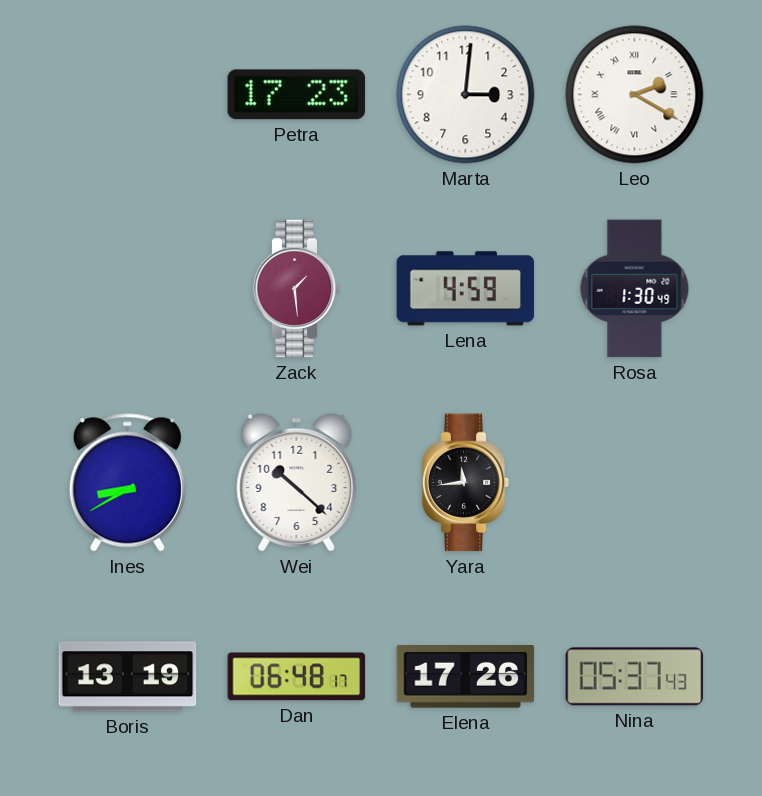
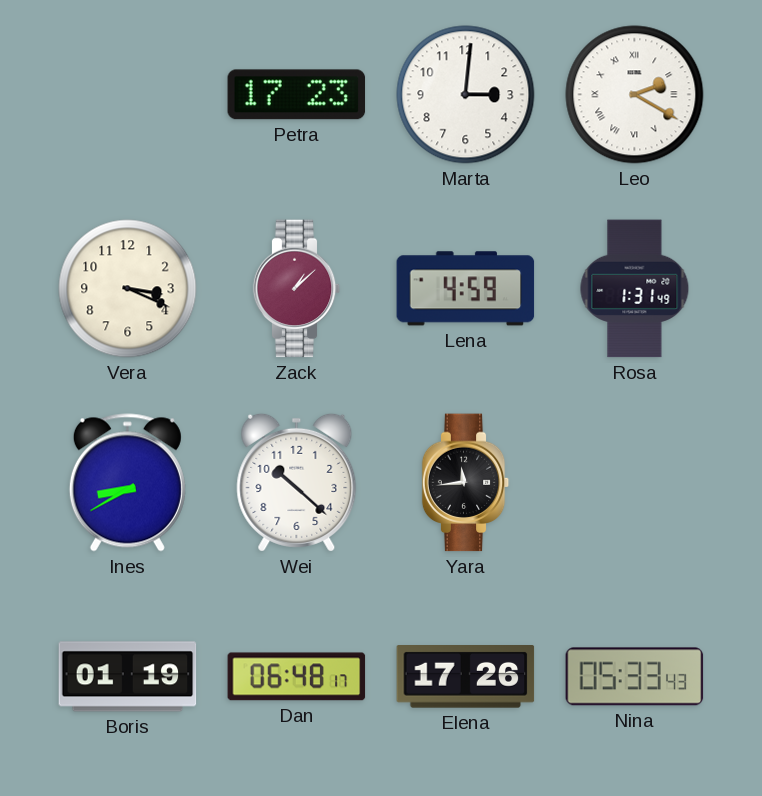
Vera: none -> 3:19
Zack: 1:29 -> 1:08
Rosa: 1:30 -> 1:31
Boris: 13:19 -> 01:19
Nina: 05:37 -> 05:33
